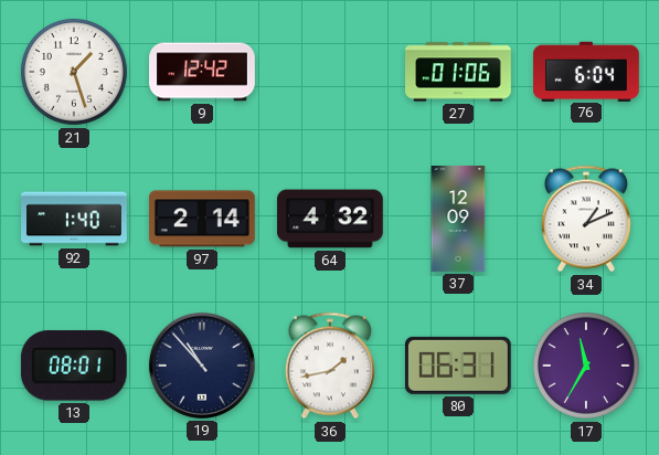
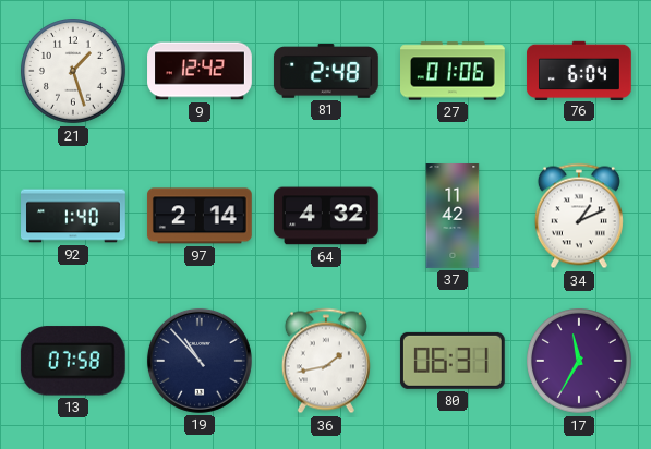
81: none -> 2:48
37: 12:09 -> 11:42
13: 08:01 -> 07:58
